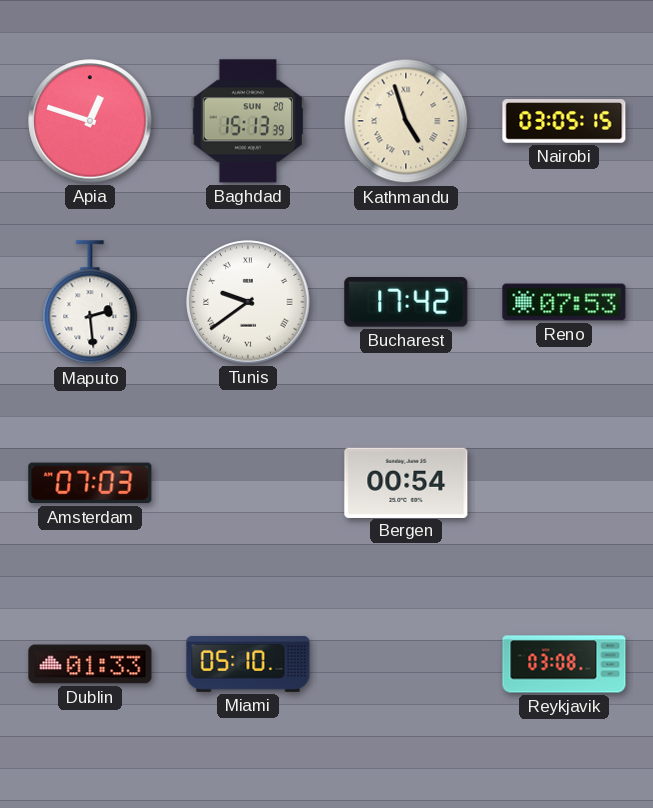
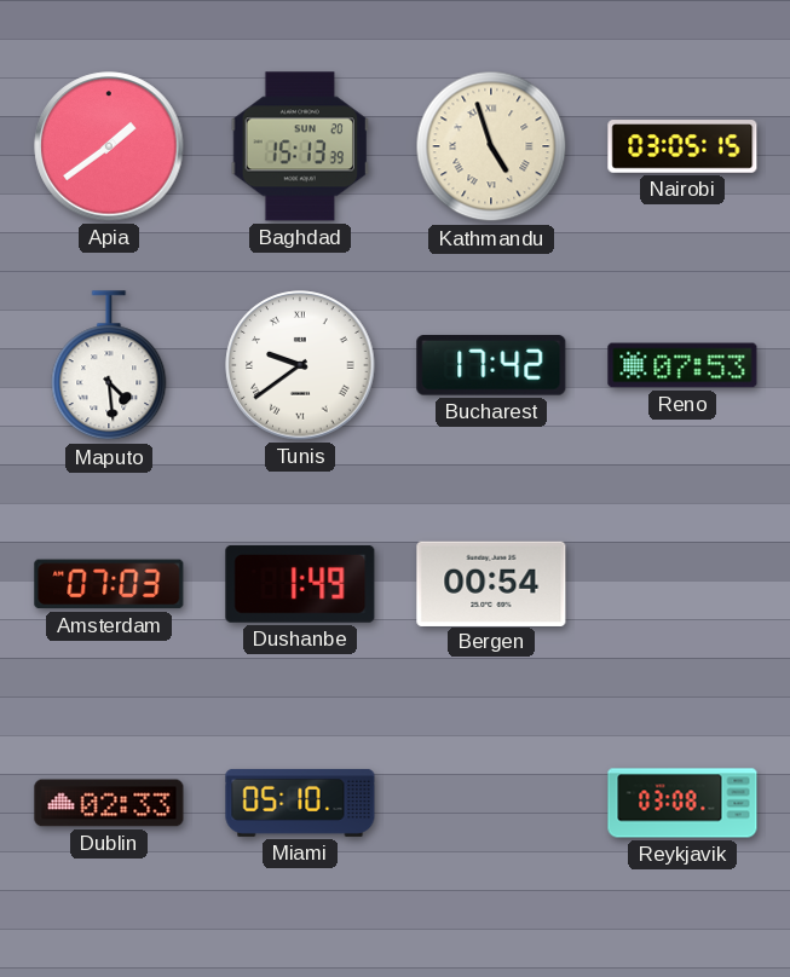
Apia: 12:48 -> 1:39
Maputo: 2:29 -> 4:29
Dushanbe: none -> 1:49
Dublin: 01:33 -> 02:33
